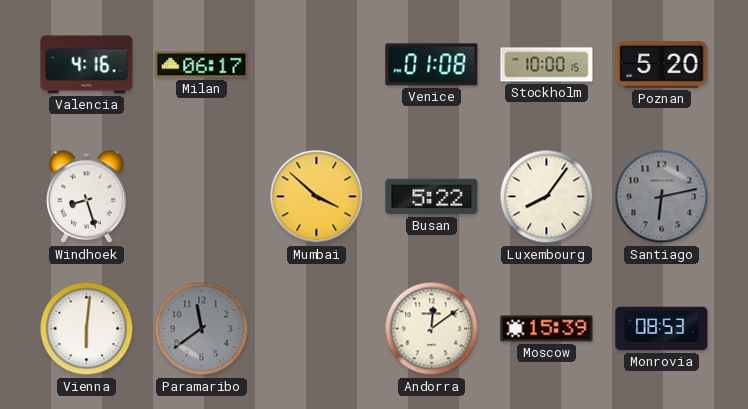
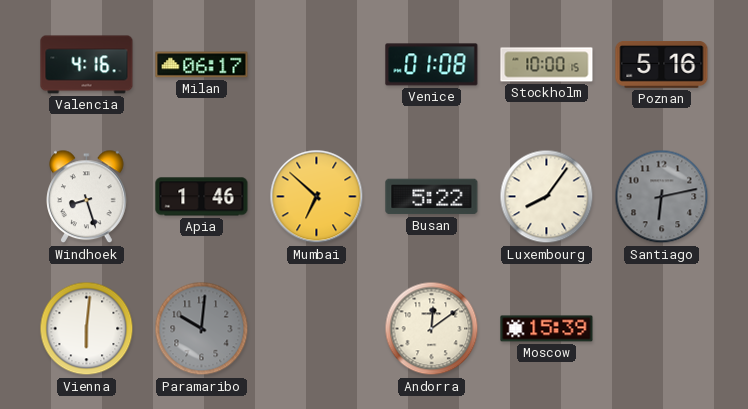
Poznan: 5:20 -> 5:16
Apia: none -> 1:46
Mumbai: 3:52 -> 6:52
Paramaribo: 11:39 -> 10:01
Monrovia: 08:53 -> none
